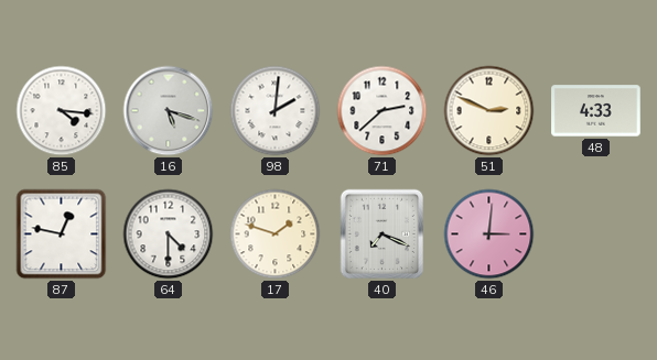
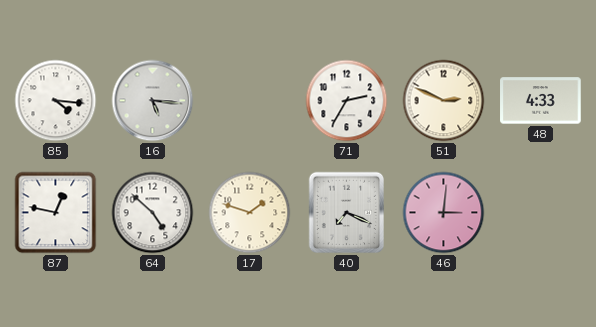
16: 5:18 -> 5:16
98: 2:01 -> none
71: 2:38 -> 2:35
64: 4:30 -> 4:52
